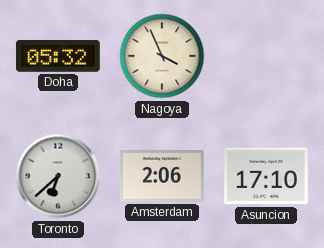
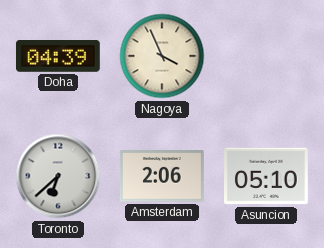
Doha: 05:32 -> 04:39
Asuncion: 17:10 -> 05:10
